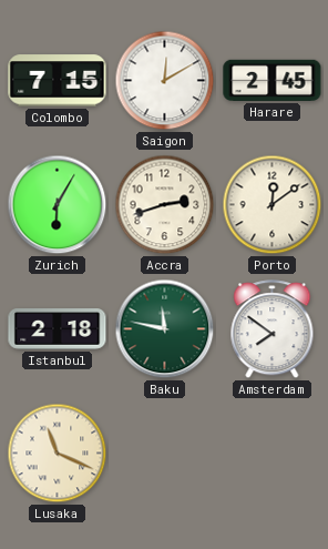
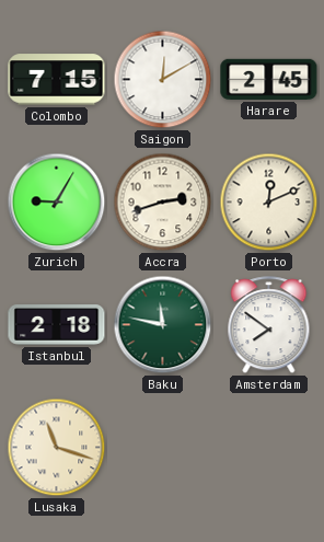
Zurich: 6:05 -> 9:05
Porto: 12:09 -> 12:11
Lusaka: 11:19 -> 11:18
